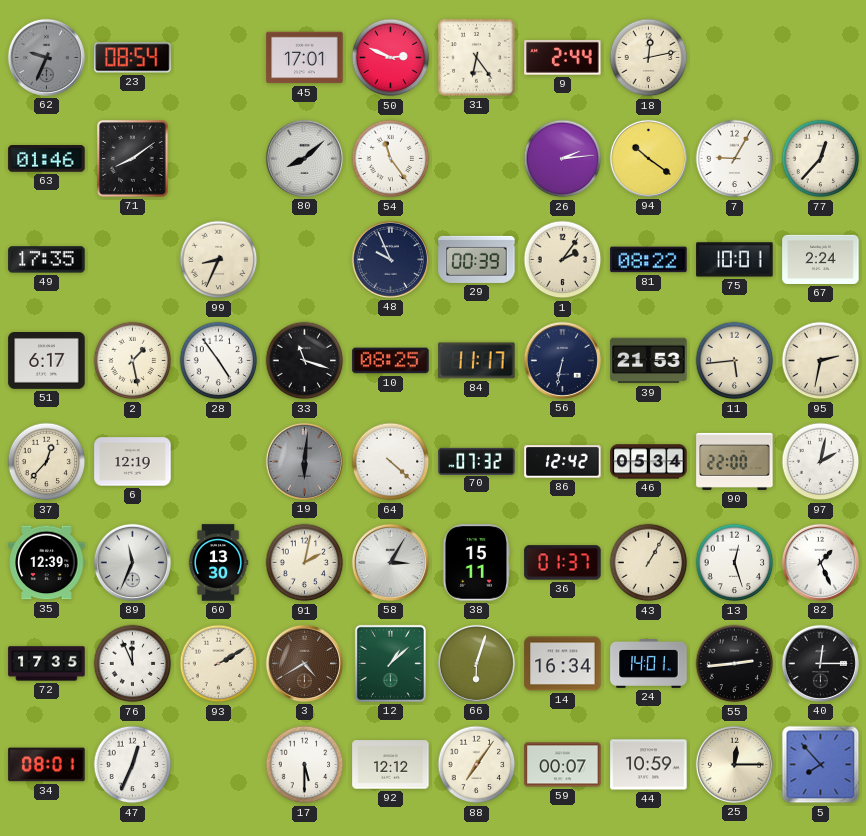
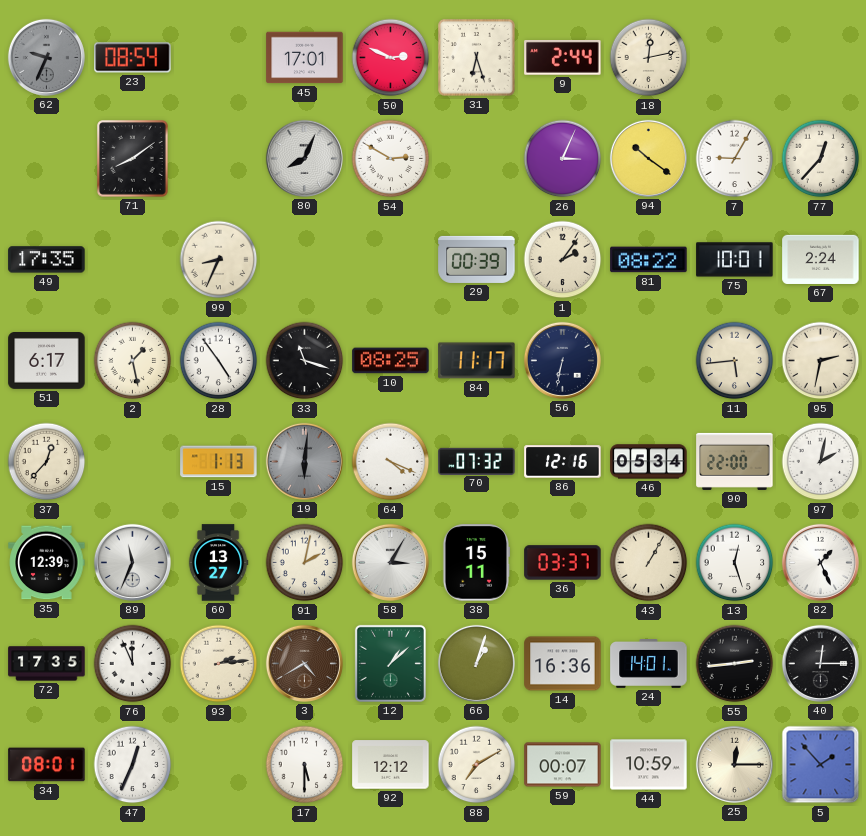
31: 6:24 -> 6:27
63: 01:46 -> none
80: 8:08 -> 8:04
54: 11:24 -> 2:50
26: 2:14 -> 3:04
48: 9:56 -> none
39: 21:53 -> none
6: 12:19 -> none
15: none -> 1:13
64: 4:22 -> 4:19
86: 12:42 -> 12:16
60: 13:30 -> 13:27
36: 01:37 -> 03:37
93: 2:10 -> 2:14
66: 6:03 -> 1:03
14: 16:34 -> 16:36
88: 7:06 -> 7:10
5: 7:53 -> 1:53
